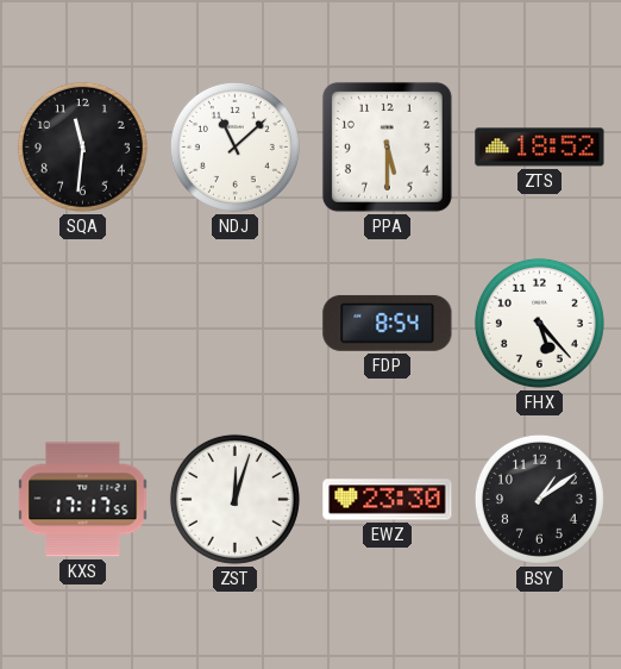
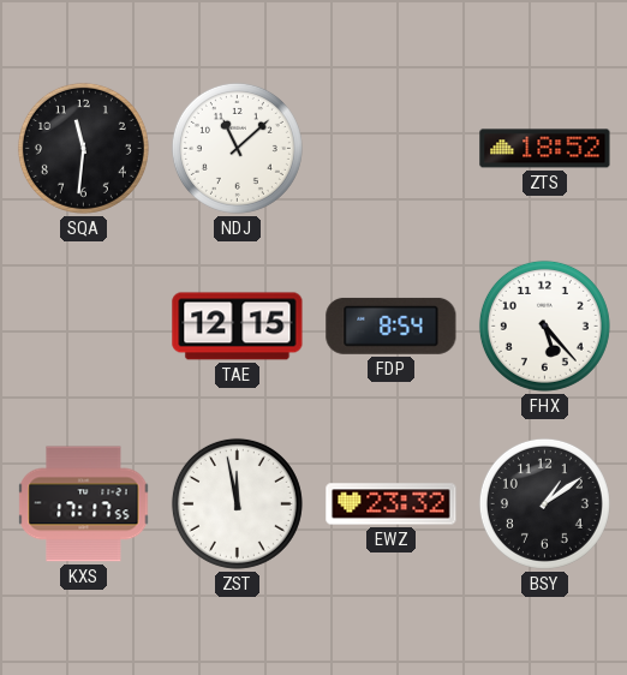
PPA: 5:30 -> none
TAE: none -> 12:15
ZST: 12:03 -> 11:58
EWZ: 23:30 -> 23:32
